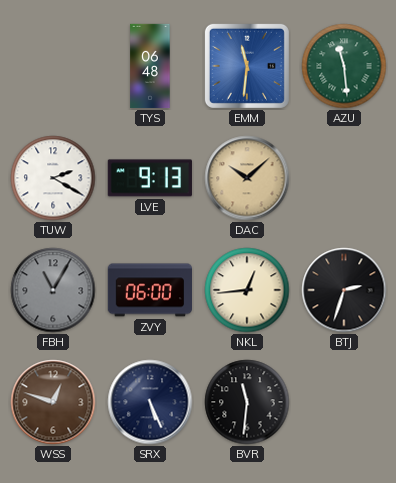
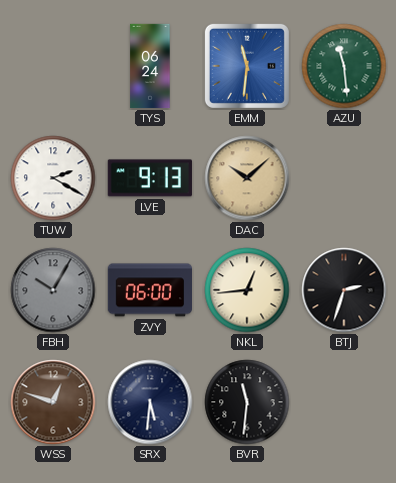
TYS: 06:48 -> 06:24
FBH: 11:05 -> 10:05
SRX: 5:26 -> 5:31
